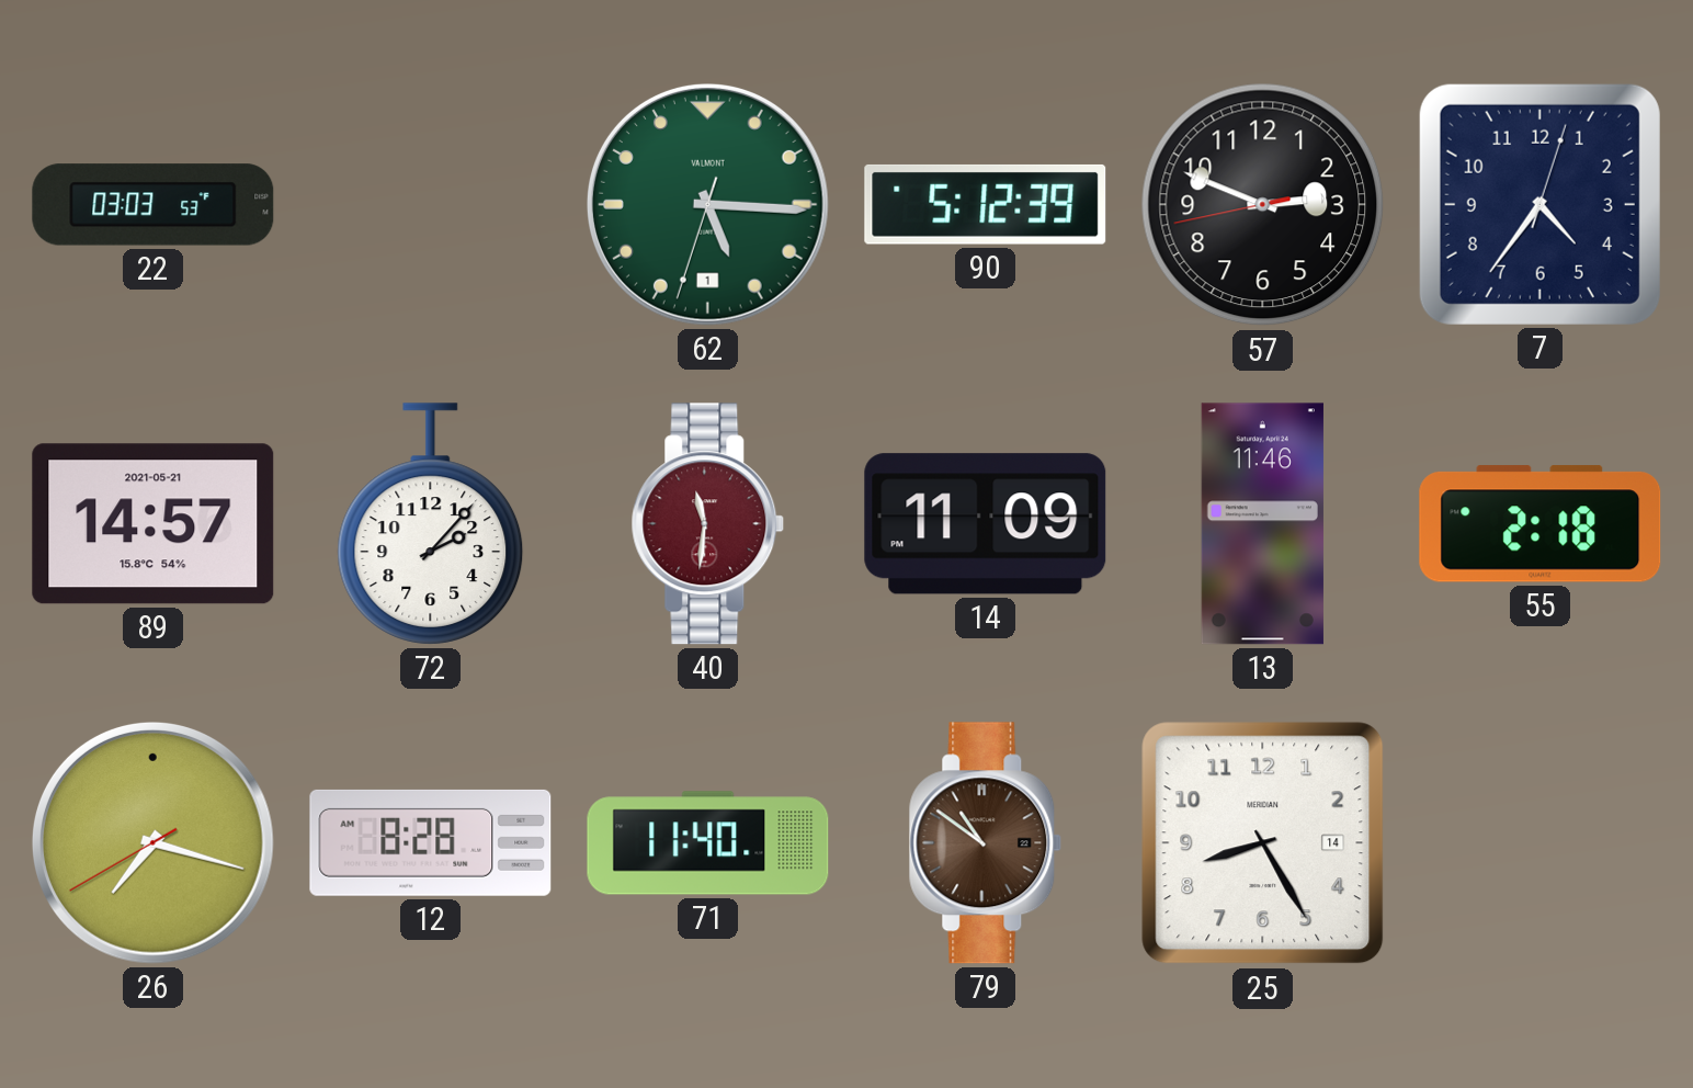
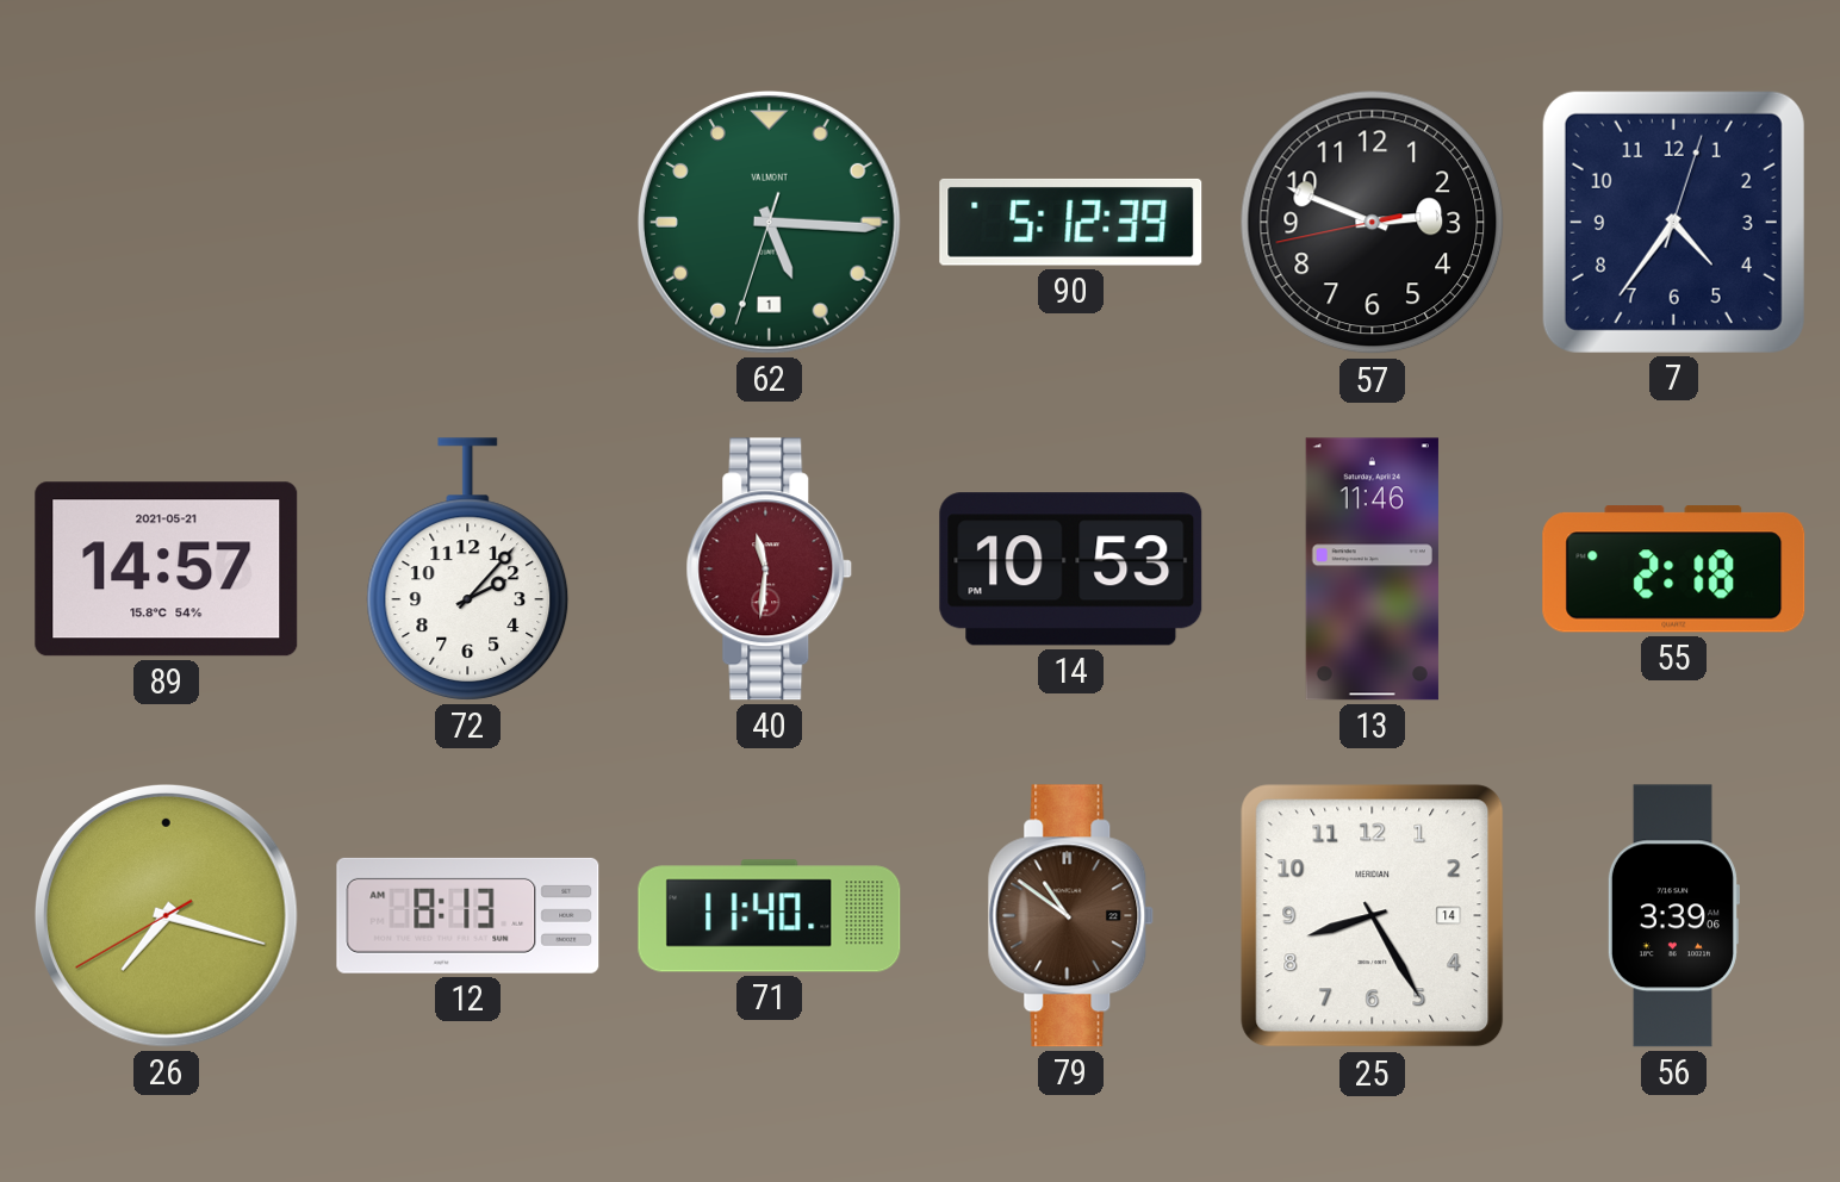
22: 03:03 -> none
14: 11:09 -> 10:53
12: 8:28 -> 8:13
56: none -> 3:39
